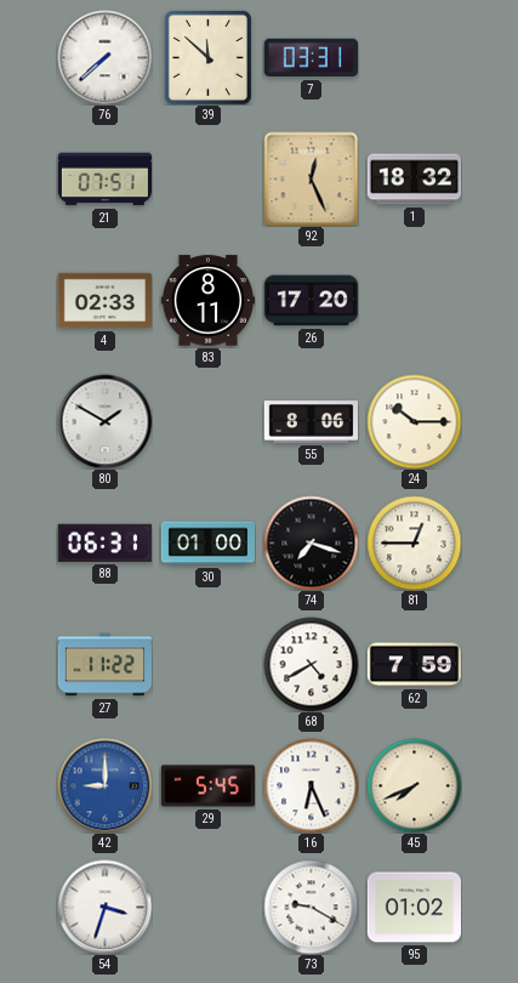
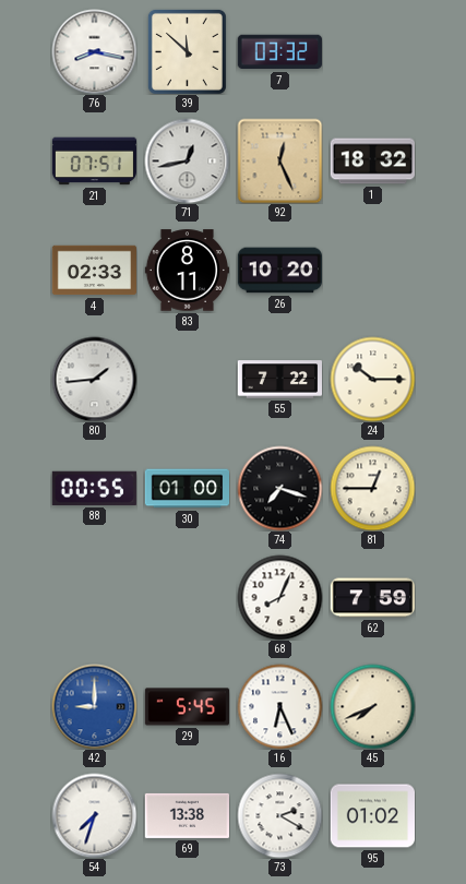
76: 7:38 -> 8:17
7: 03:31 -> 03:32
71: none -> 12:43
26: 17:20 -> 10:20
80: 1:50 -> 1:44
55: 8:06 -> 7:22
88: 06:31 -> 00:55
27: 11:22 -> none
68: 4:40 -> 8:04
54: 3:33 -> 7:33
69: none -> 13:38
73: 9:20 -> 2:20
